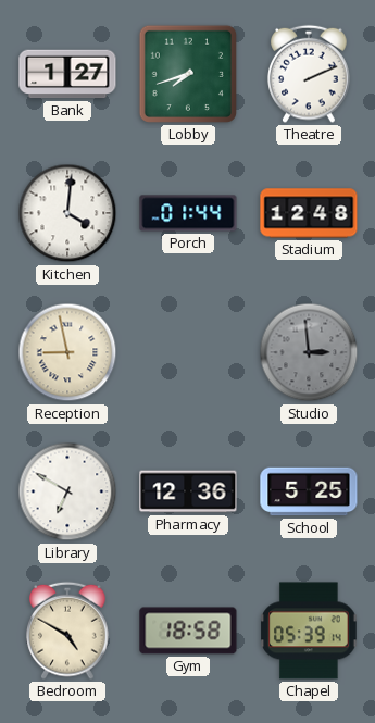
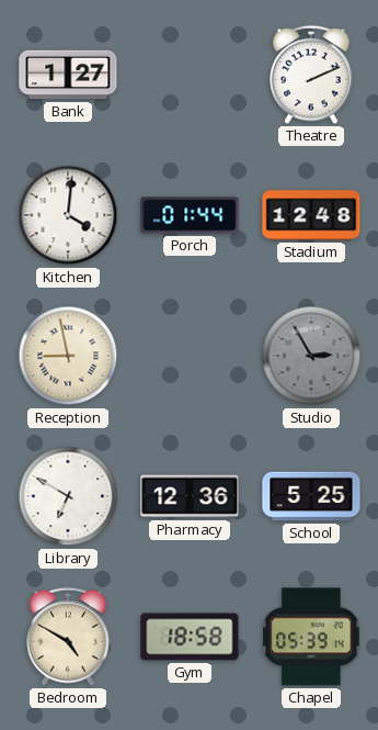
Lobby: 7:42 -> none
Studio: 2:59 -> 2:55
